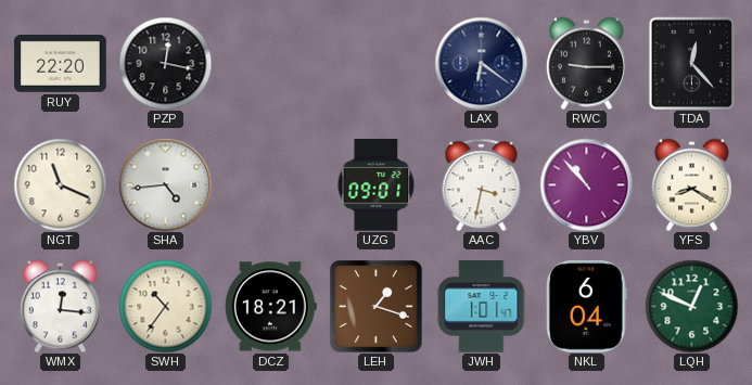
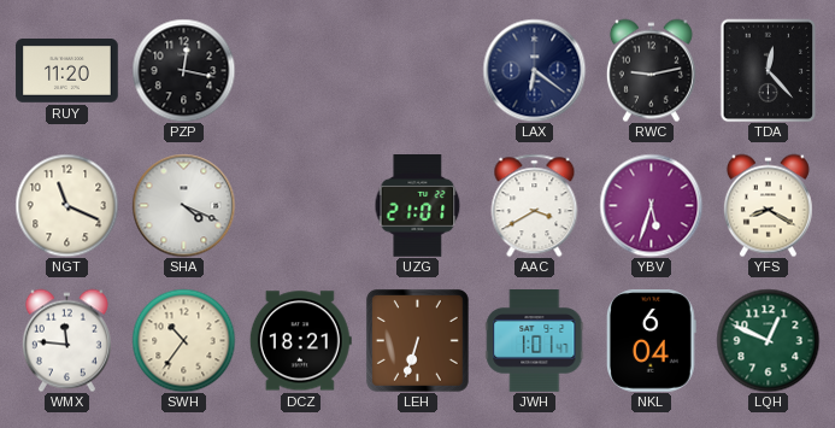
RUY: 22:20 -> 11:20
RWC: 9:15 -> 9:13
SHA: 4:44 -> 4:19
UZG: 09:01 -> 21:01
AAC: 3:32 -> 3:40
YBV: 10:53 -> 5:33
WMX: 12:16 -> 11:46
LEH: 1:18 -> 6:33
